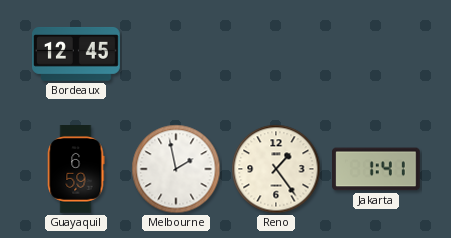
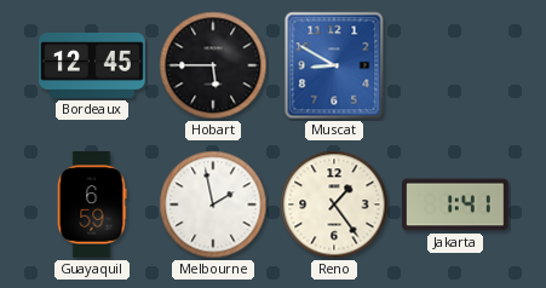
Hobart: none -> 5:45
Muscat: none -> 8:50
